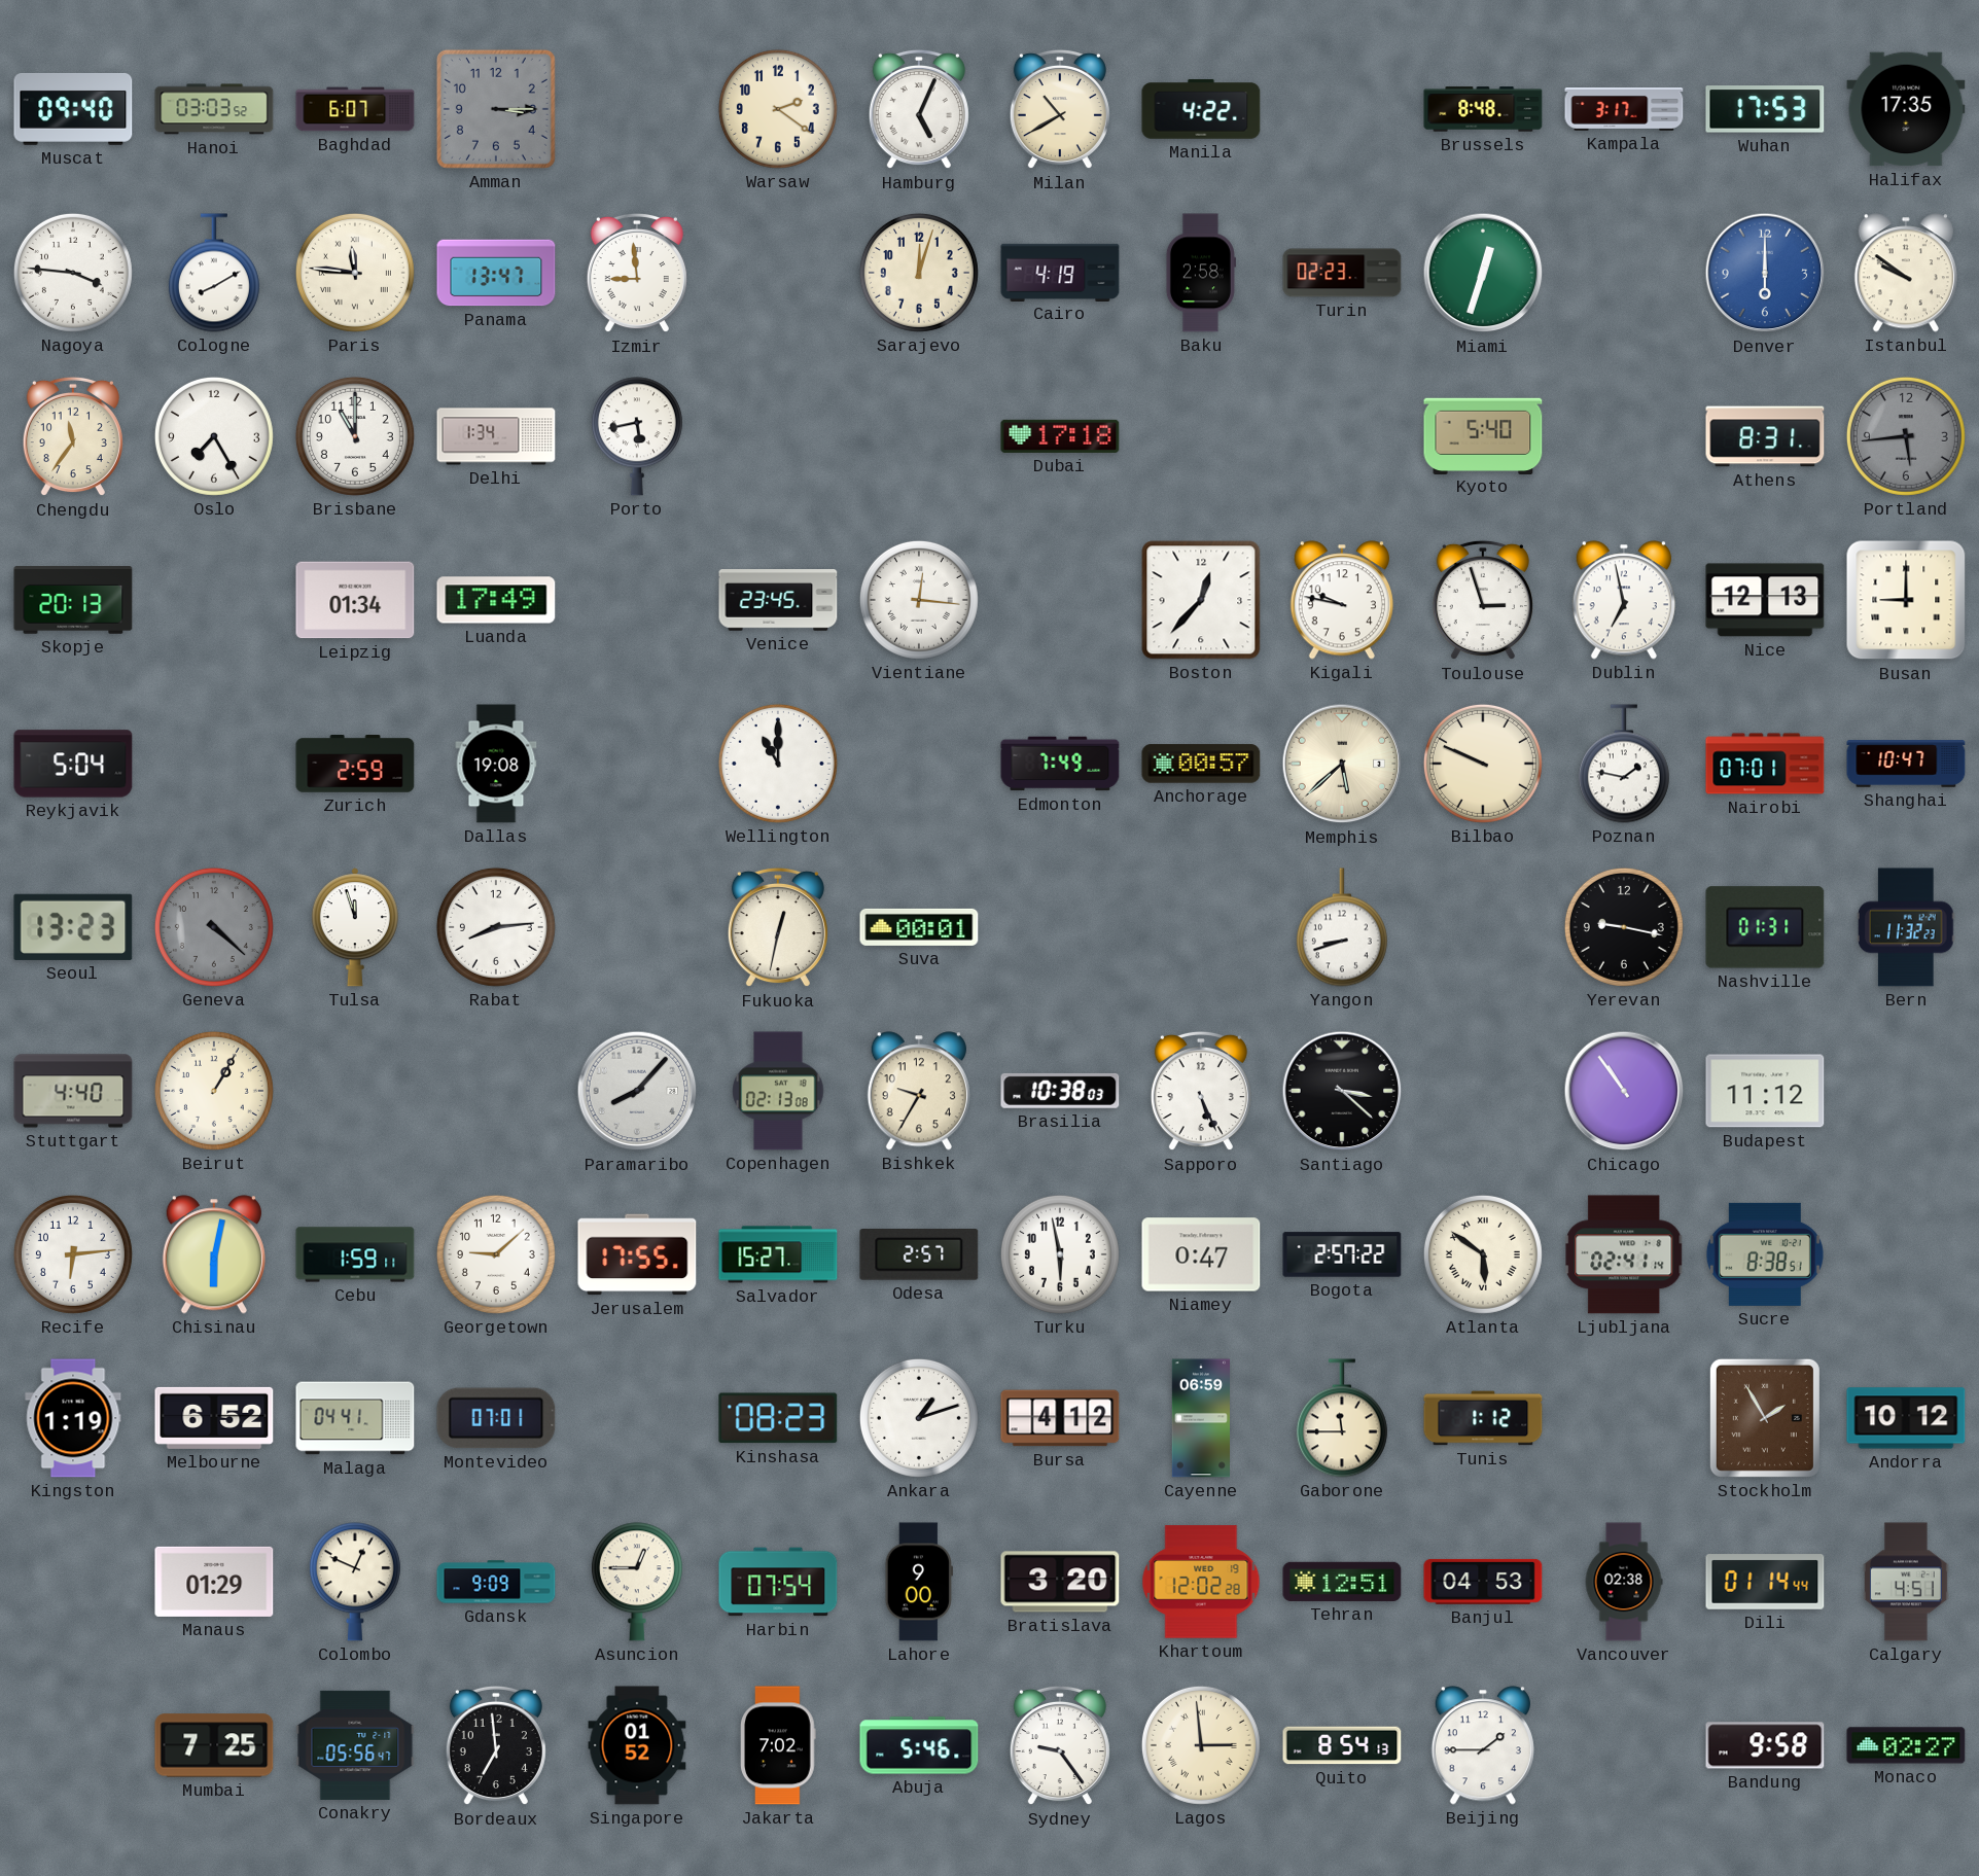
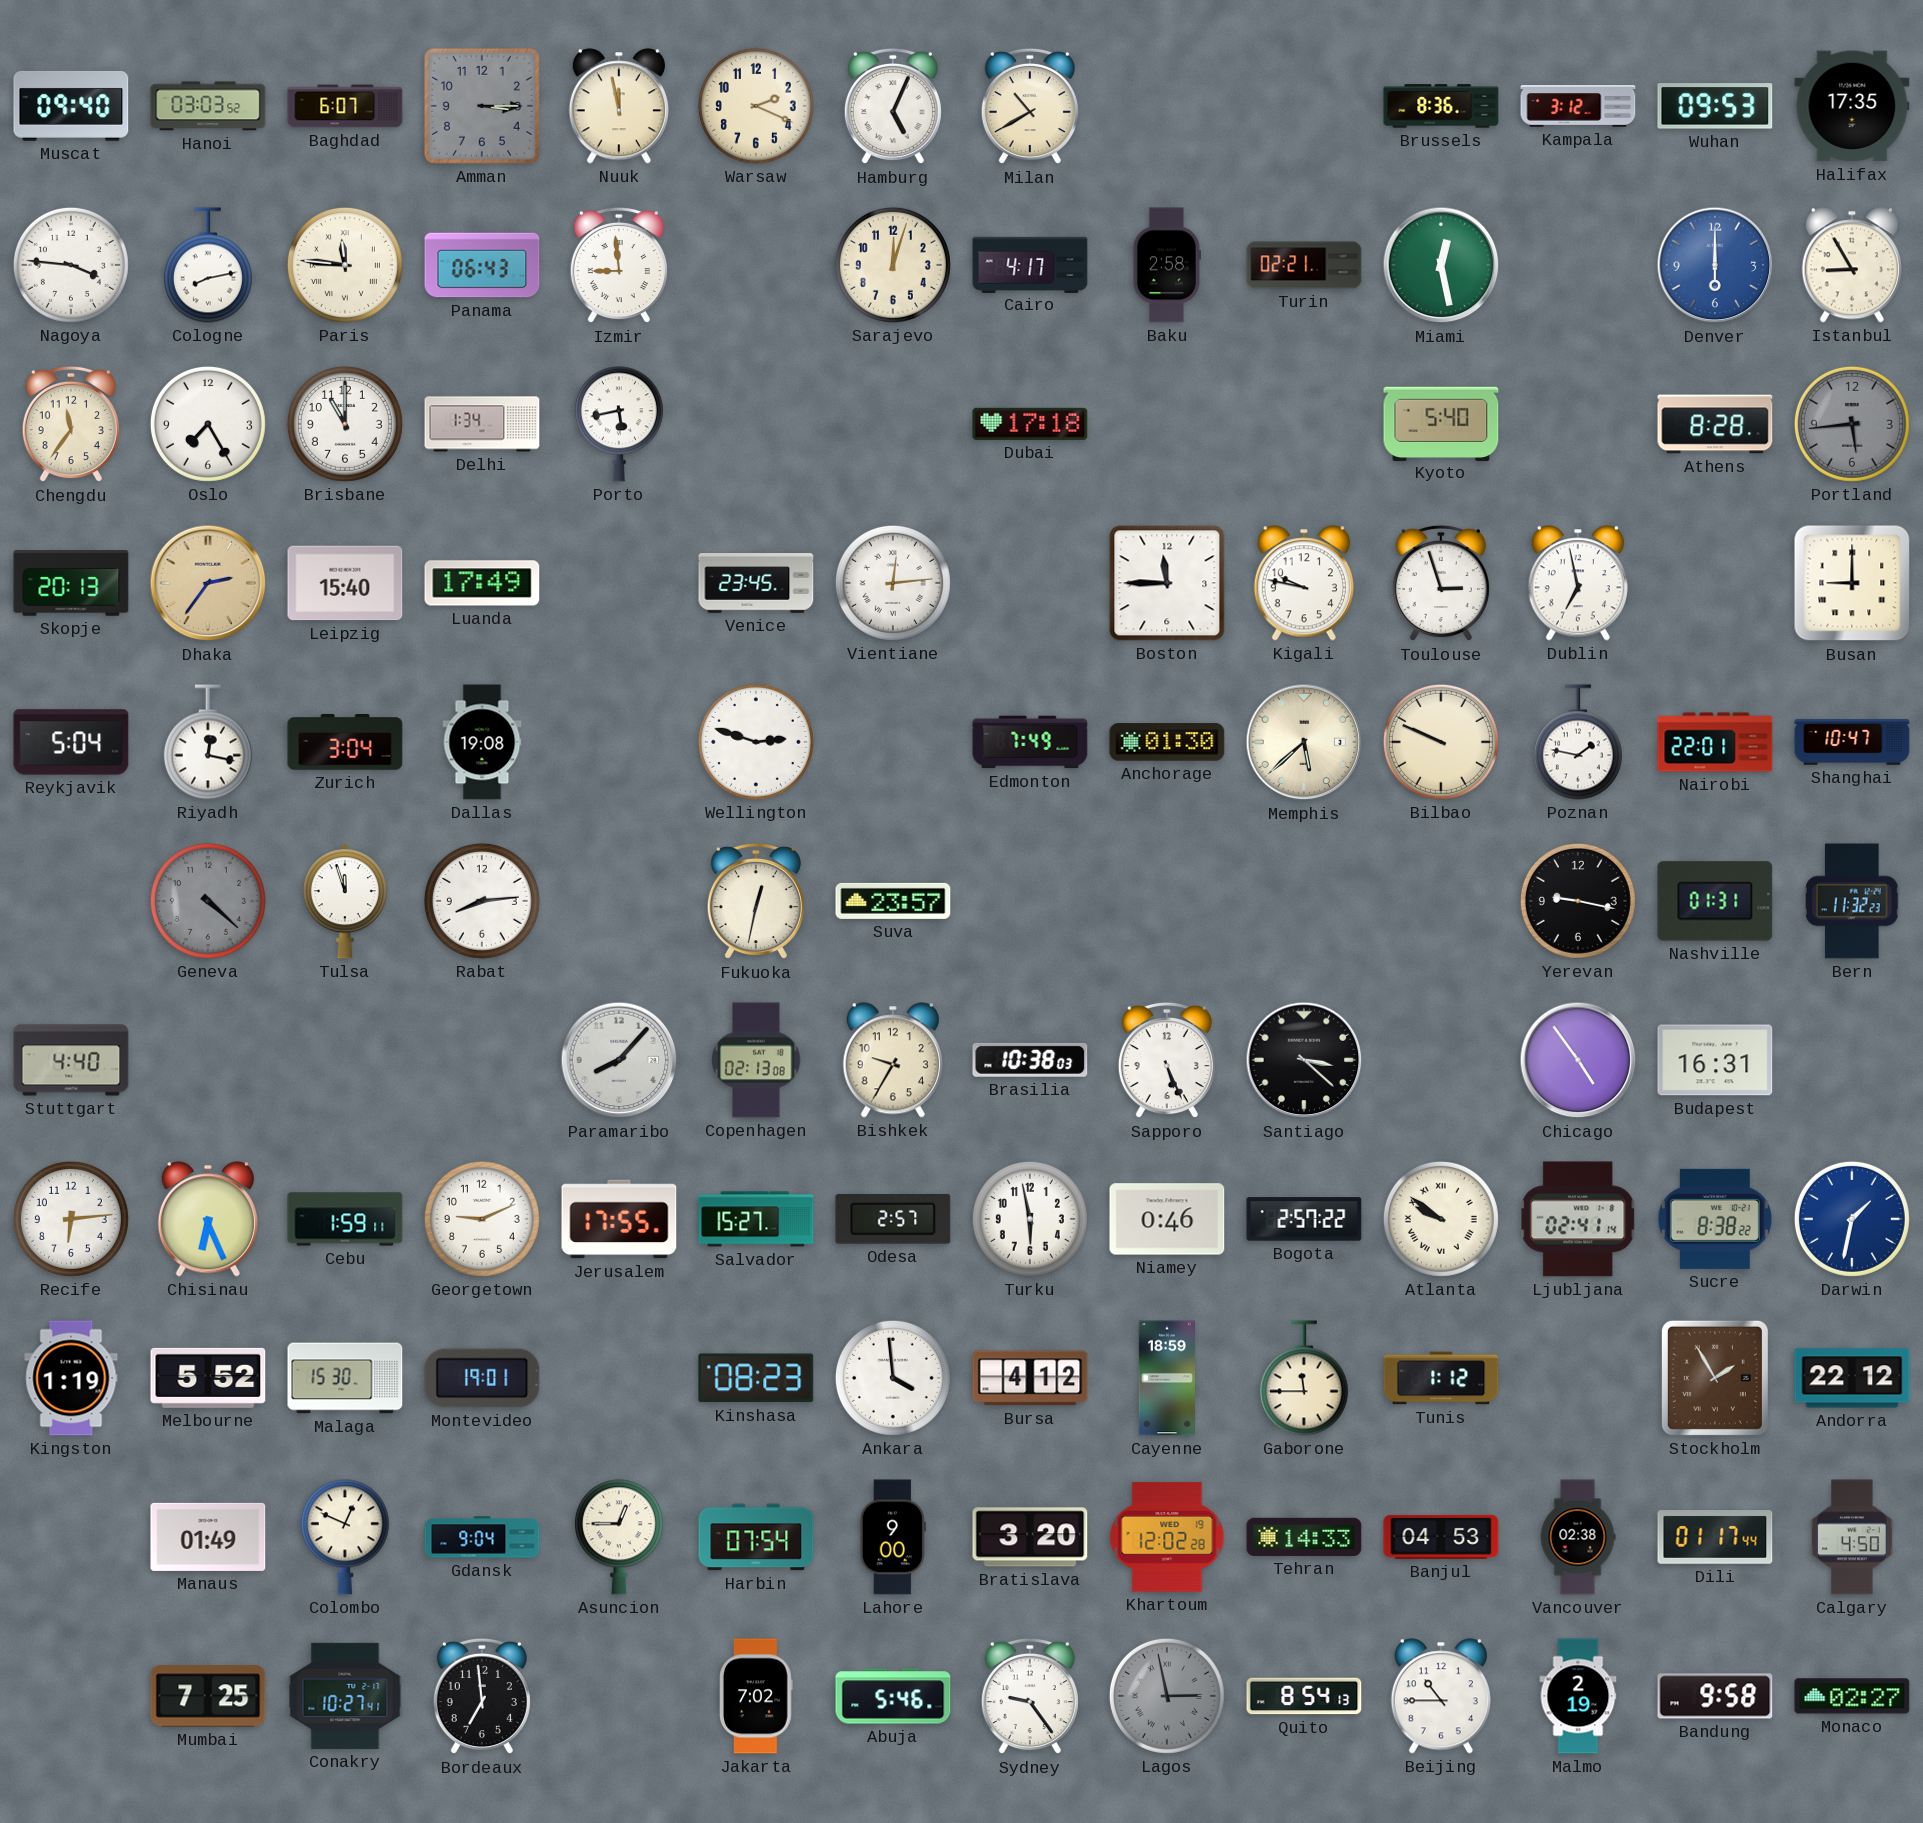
Nuuk: none -> 11:58
Warsaw: 2:21 -> 2:19
Manila: 4:22 -> none
Brussels: 8:48 -> 8:36
Kampala: 3:17 -> 3:12
Wuhan: 17:53 -> 09:53
Cologne: 8:10 -> 8:13
Panama: 13:47 -> 06:43
Cairo: 4:19 -> 4:17
Turin: 02:23 -> 02:21
Miami: 12:33 -> 12:28
Istanbul: 9:51 -> 8:55
Athens: 8:31 -> 8:28
Dhaka: none -> 2:36
Leipzig: 01:34 -> 15:40
Vientiane: 12:16 -> 12:14
Boston: 12:37 -> 11:45
Nice: 12:13 -> none
Riyadh: none -> 12:17
Zurich: 2:59 -> 3:04
Wellington: 11:00 -> 2:48
Anchorage: 00:57 -> 01:30
Nairobi: 07:01 -> 22:01
Seoul: 13:23 -> none
Suva: 00:01 -> 23:57
Yangon: 8:42 -> none
Beirut: 1:05 -> none
Chicago: 10:54 -> 4:54
Budapest: 11:12 -> 16:31
Chisinau: 6:02 -> 6:26
Georgetown: 9:08 -> 9:11
Niamey: 0:47 -> 0:46
Atlanta: 5:51 -> 9:51
Sucre: 8:38:51 -> 8:38:22
Darwin: none -> 1:32
Melbourne: 6:52 -> 5:52
Malaga: 04:41 -> 15:30
Montevideo: 07:01 -> 19:01
Ankara: 1:12 -> 3:59
Cayenne: 06:59 -> 18:59
Andorra: 10:12 -> 22:12
Manaus: 01:29 -> 01:49
Gdansk: 9:09 -> 9:04
Tehran: 12:51 -> 14:33
Dili: 01:14 -> 01:17
Calgary: 4:51 -> 4:50
Conakry: 05:56 -> 10:27
Singapore: 01:52 -> none
Lagos: 2:59 -> 2:58
Lagos dial: cream -> grey
Beijing: 1:45 -> 10:45
Malmo: none -> 2:19
